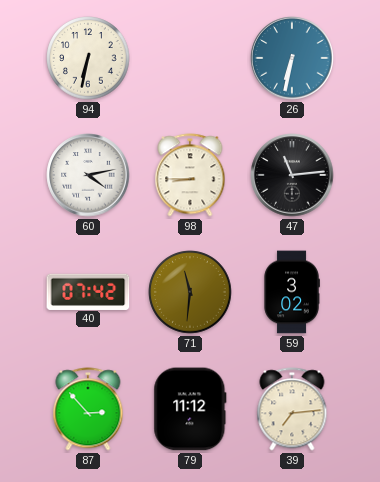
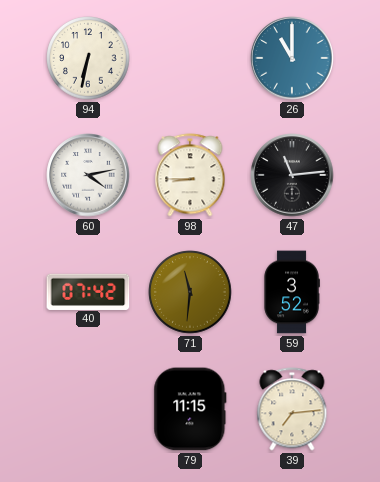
26: 6:32 -> 11:00
59: 3:02 -> 3:52
87: 2:53 -> none
79: 11:12 -> 11:15
